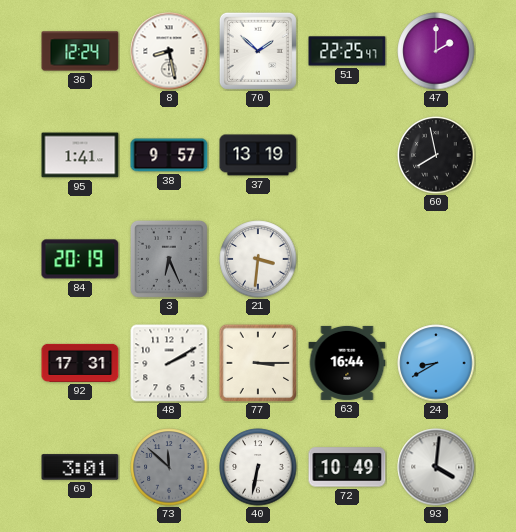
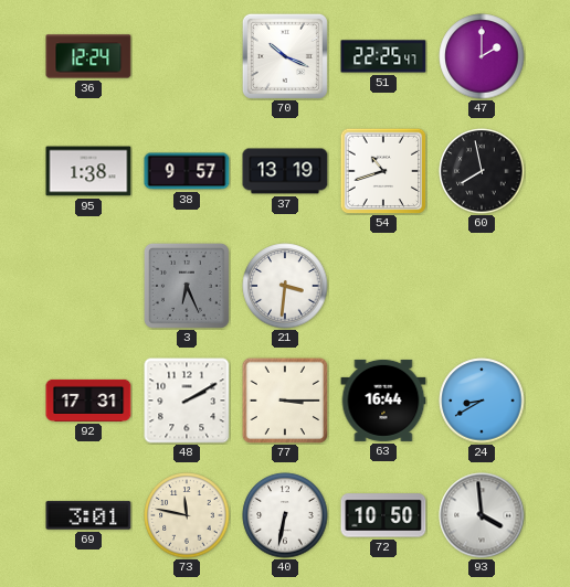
8: 8:28 -> none
70: 1:52 -> 10:19
95: 1:41 -> 1:38
54: none -> 10:42
84: 20:19 -> none
73: 11:52 -> 11:47
73 dial: grey -> cream
72: 10:49 -> 10:50
93: 4:01 -> 3:59
